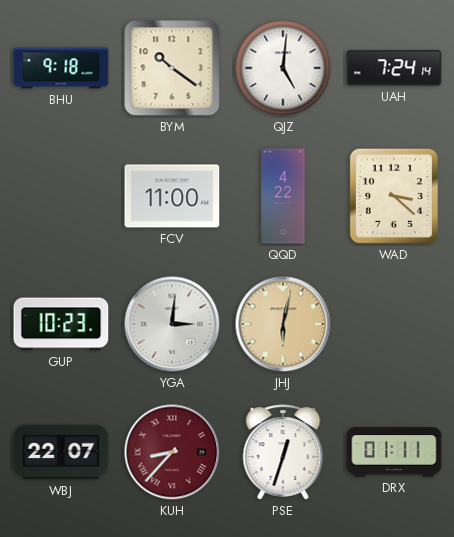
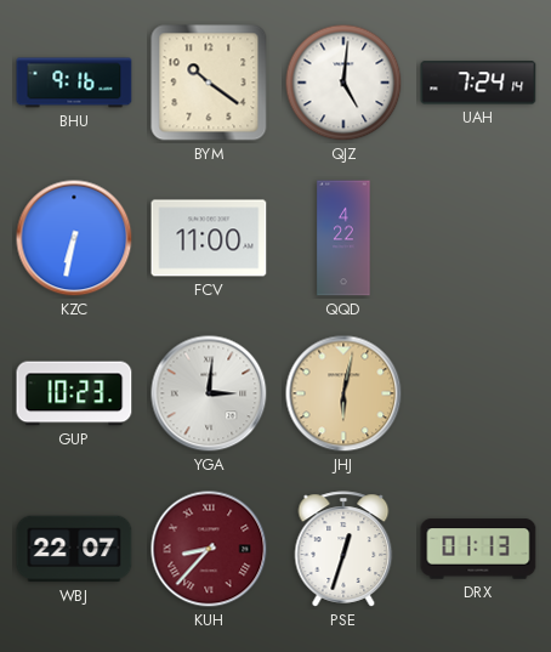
BHU: 9:18 -> 9:16
KZC: none -> 6:32
WAD: 3:22 -> none
DRX: 01:11 -> 01:13
